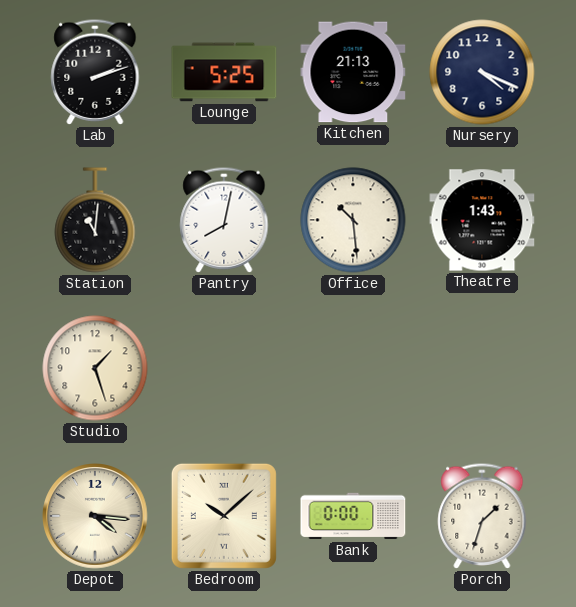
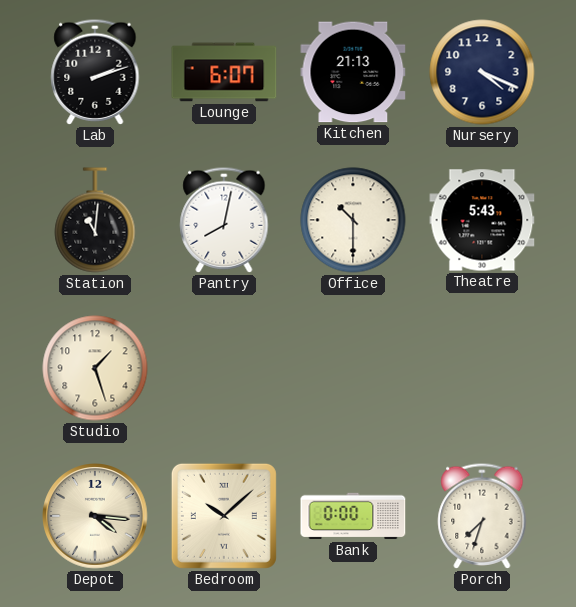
Lounge: 5:25 -> 6:07
Office: 10:29 -> 10:30
Theatre: 1:43 -> 5:43
Porch: 1:33 -> 7:33
